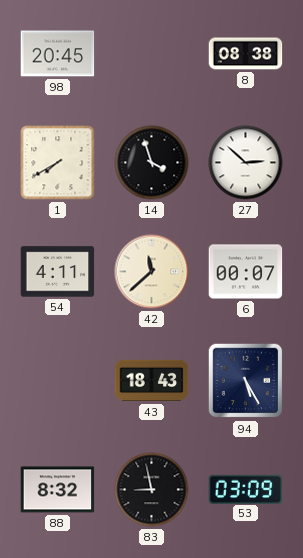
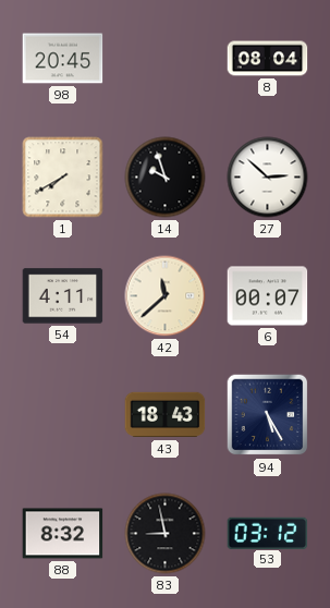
8: 08:38 -> 08:04
14: 3:57 -> 9:57
53: 03:09 -> 03:12
